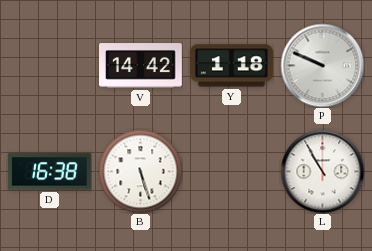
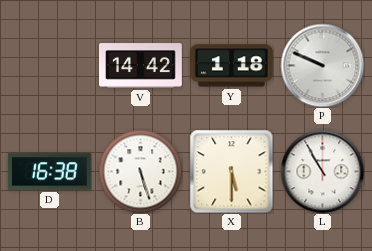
X: none -> 5:30
